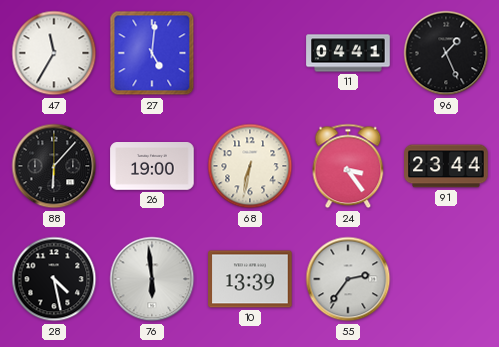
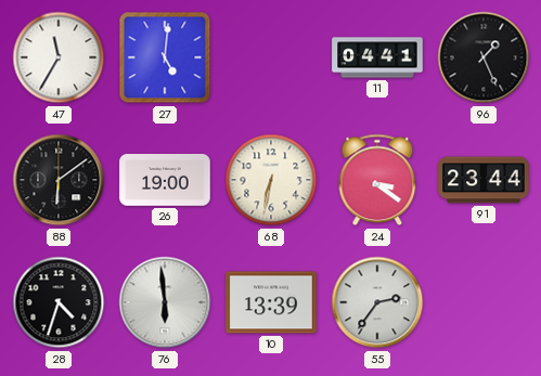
88: 6:07 -> 6:09
24: 3:24 -> 3:21
28: 4:28 -> 4:33
